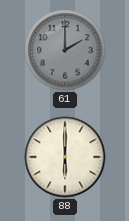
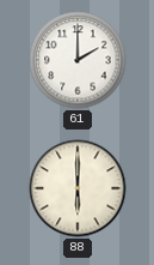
61 dial: grey -> white
